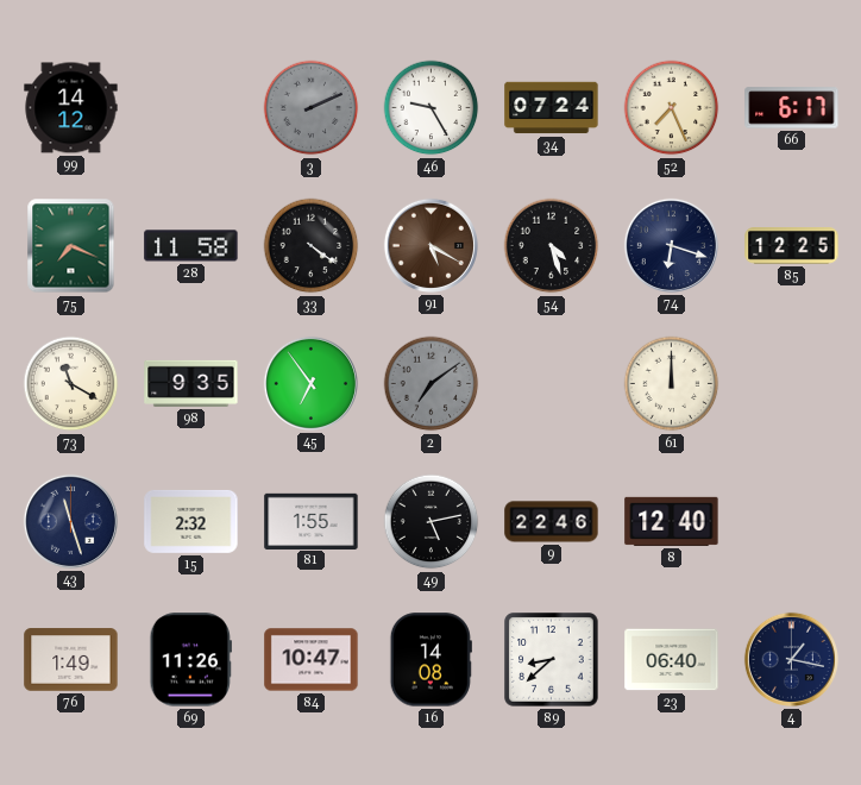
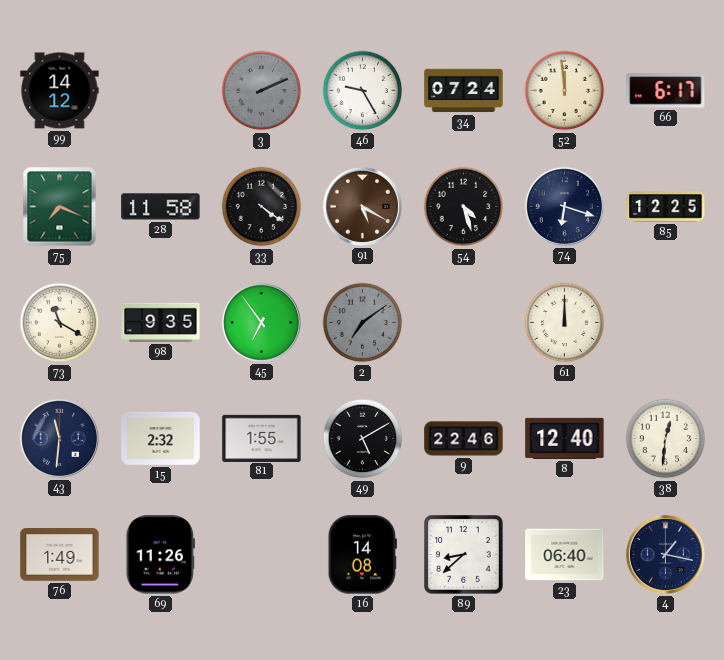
52: 7:26 -> 11:59
43: 11:27 -> 11:31
49: 5:13 -> 5:10
38: none -> 12:31
84: 10:47 -> none
